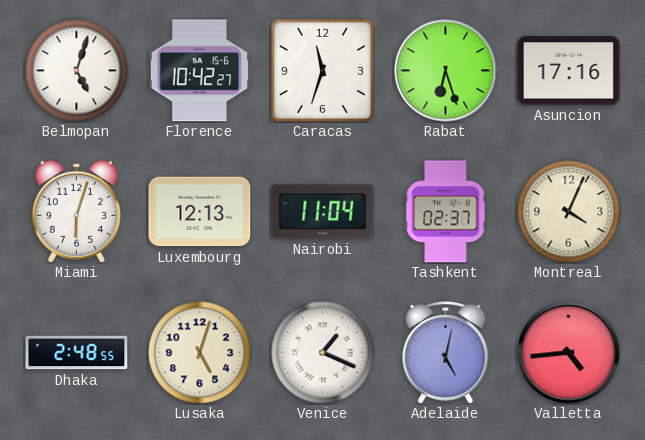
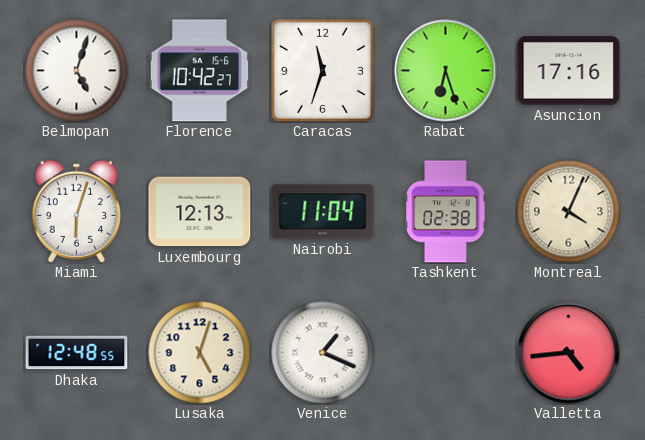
Tashkent: 02:37 -> 02:38
Dhaka: 2:48 -> 12:48
Adelaide: 5:02 -> none
